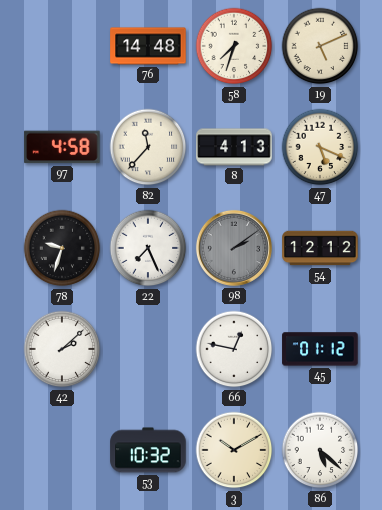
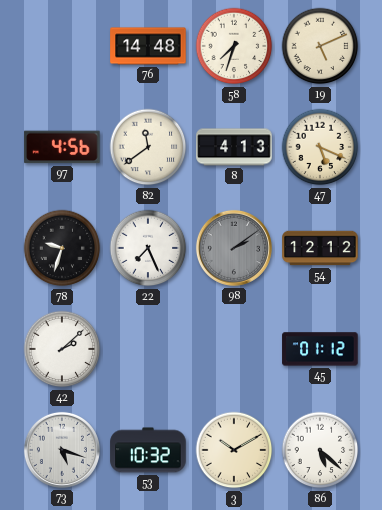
97: 4:58 -> 4:56
82: 11:37 -> 11:39
66: 12:47 -> none
73: none -> 5:18
